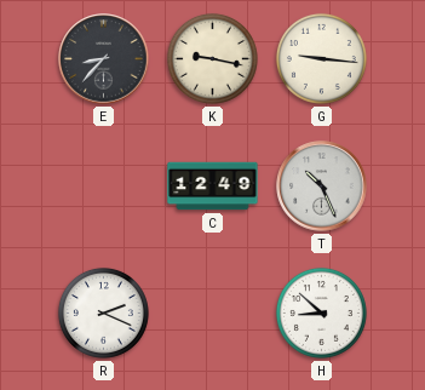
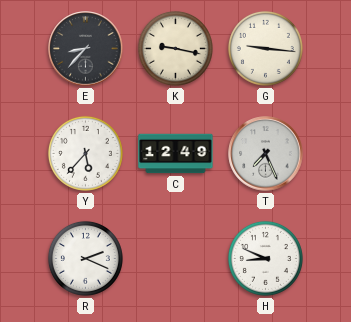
Y: none -> 5:37
T: 10:26 -> 7:26
H: 8:52 -> 8:49
